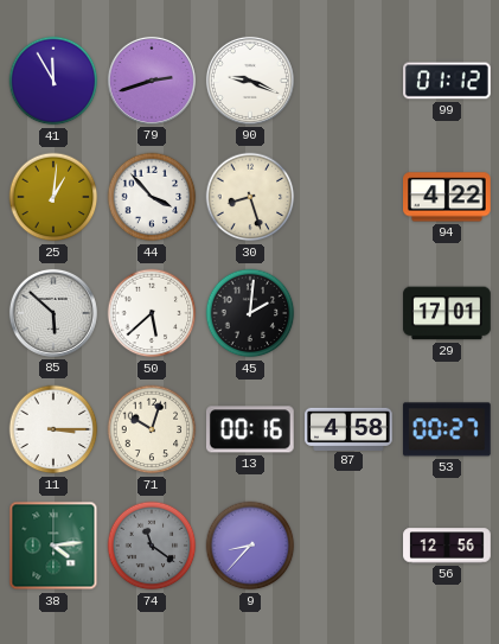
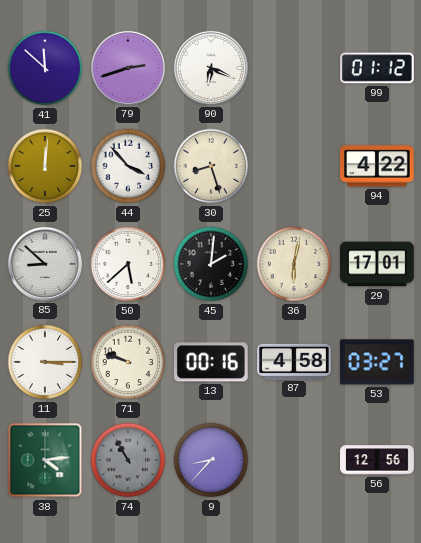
41: 11:55 -> 11:52
90: 9:19 -> 6:19
25: 1:01 -> 12:01
85: 5:52 -> 8:52
36: none -> 6:02
71: 10:03 -> 9:48
53: 00:27 -> 03:27
74: 11:21 -> 10:55
